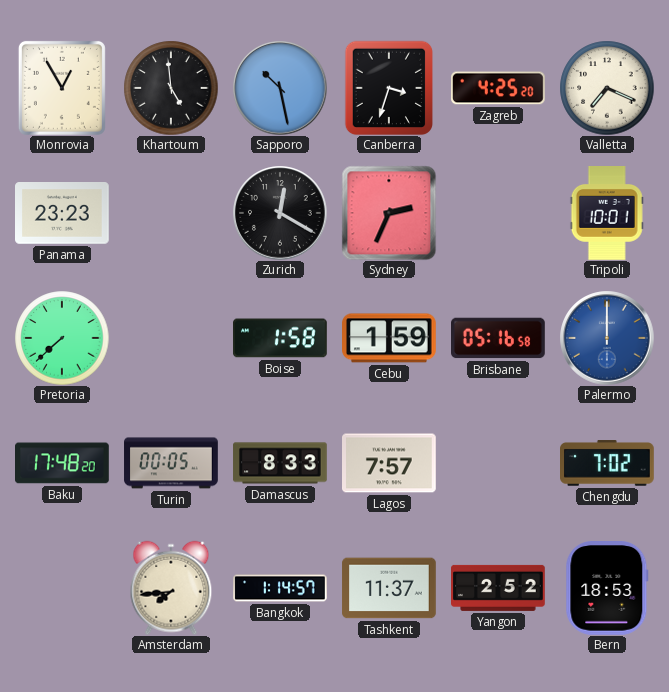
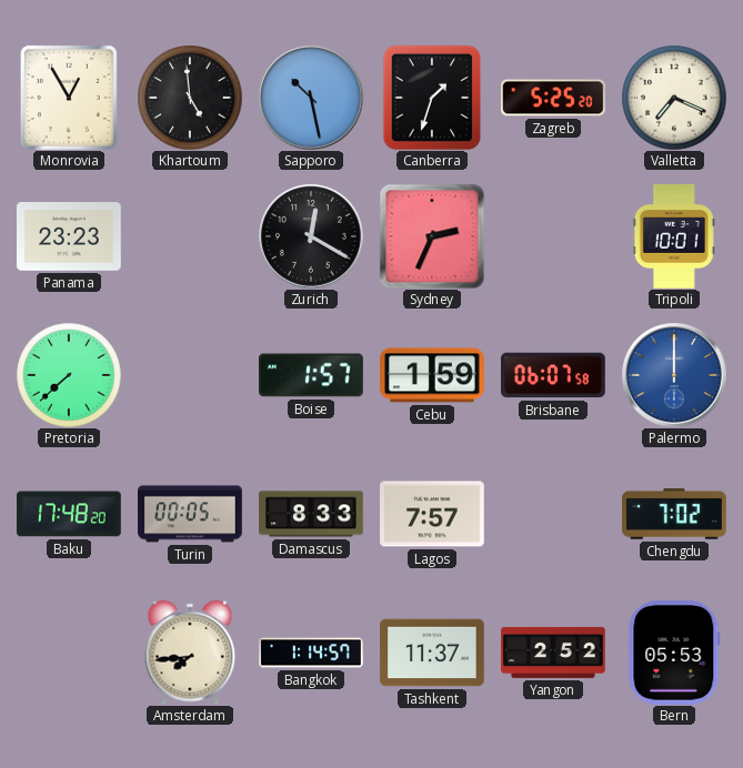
Canberra: 3:33 -> 1:33
Zagreb: 4:25 -> 5:25
Boise: 1:58 -> 1:57
Brisbane: 05:16 -> 06:07
Bern: 18:53 -> 05:53
